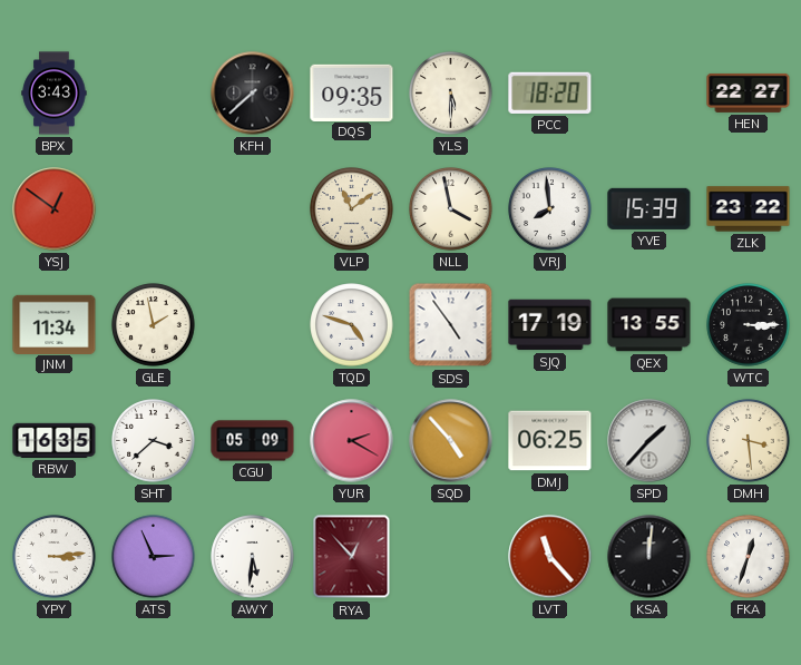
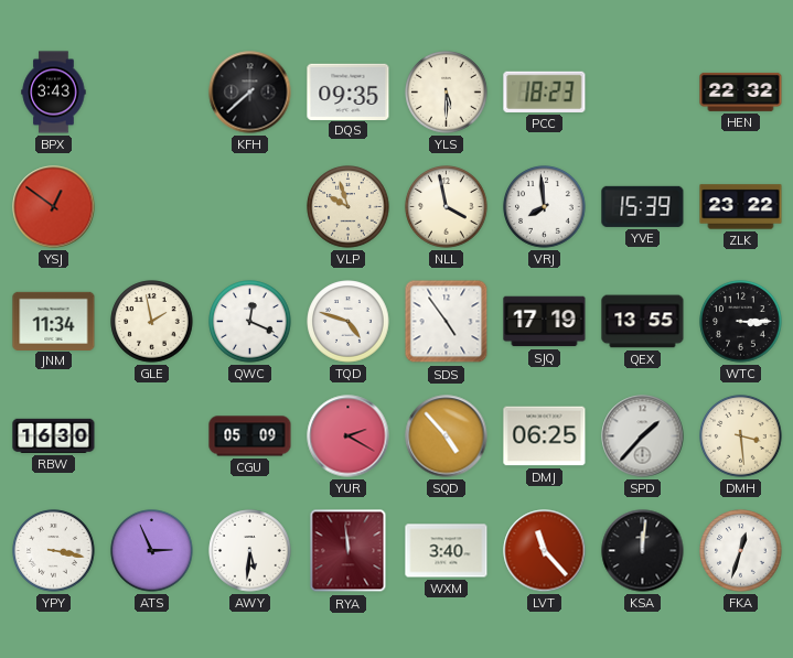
PCC: 18:20 -> 18:23
HEN: 22:27 -> 22:32
VLP: 11:09 -> 9:57
QWC: none -> 12:19
RBW: 16:35 -> 16:30
SHT: 3:38 -> none
YPY: 3:14 -> 3:17
RYA: 12:53 -> 11:59
WXM: none -> 3:40
